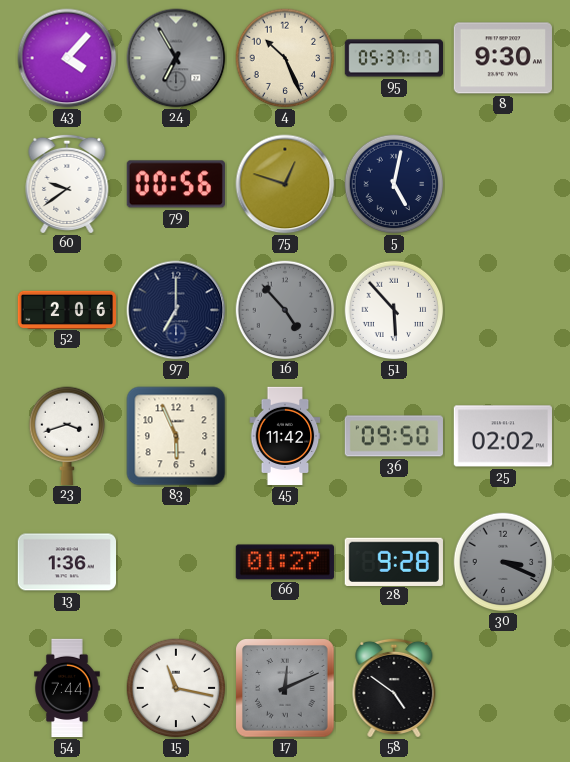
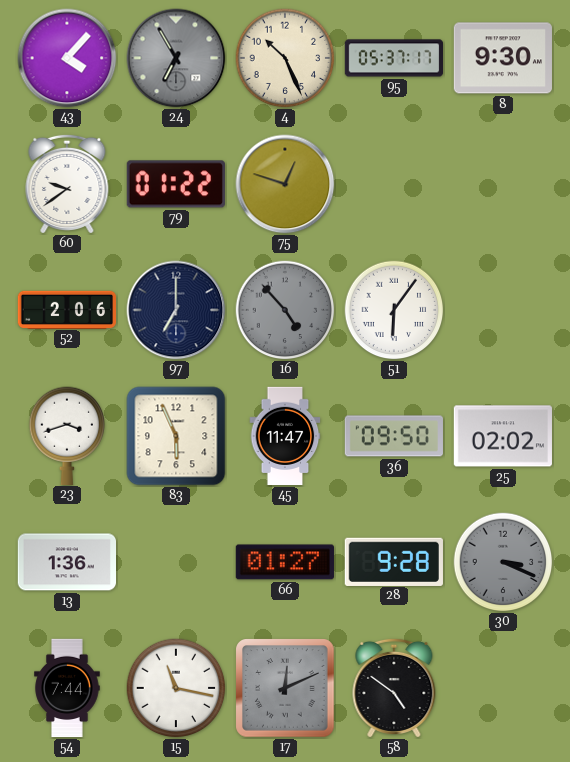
79: 00:56 -> 01:22
5: 5:02 -> none
51: 5:53 -> 6:06
45: 11:42 -> 11:47
